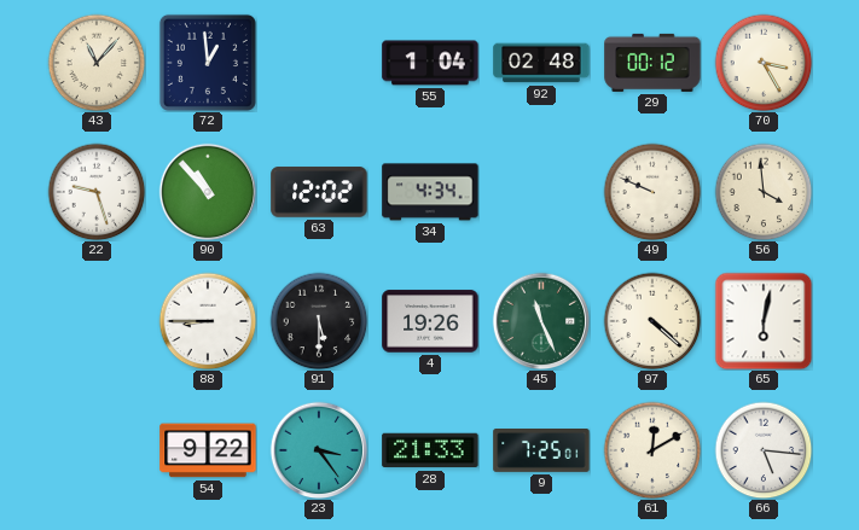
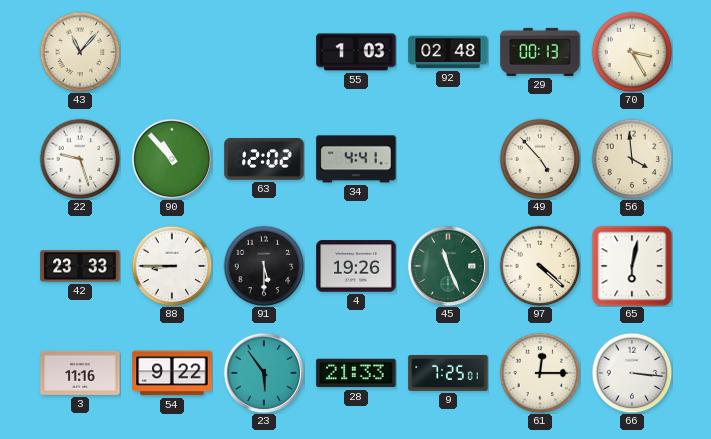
72: 12:59 -> none
55: 1:04 -> 1:03
29: 00:12 -> 00:13
34: 4:34 -> 4:41
49: 9:49 -> 4:53
42: none -> 23:33
3: none -> 11:16
23: 3:24 -> 5:54
61: 12:10 -> 12:15
66: 5:16 -> 3:16
